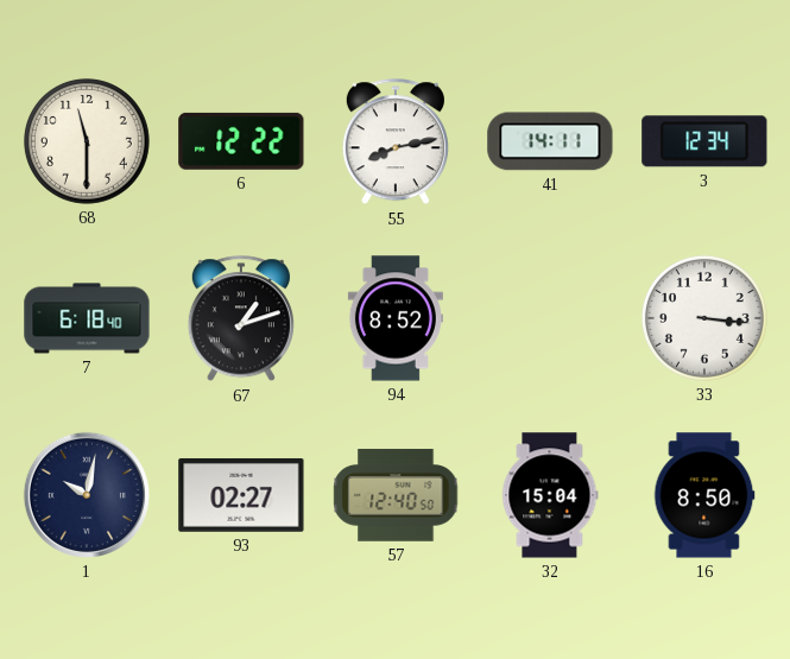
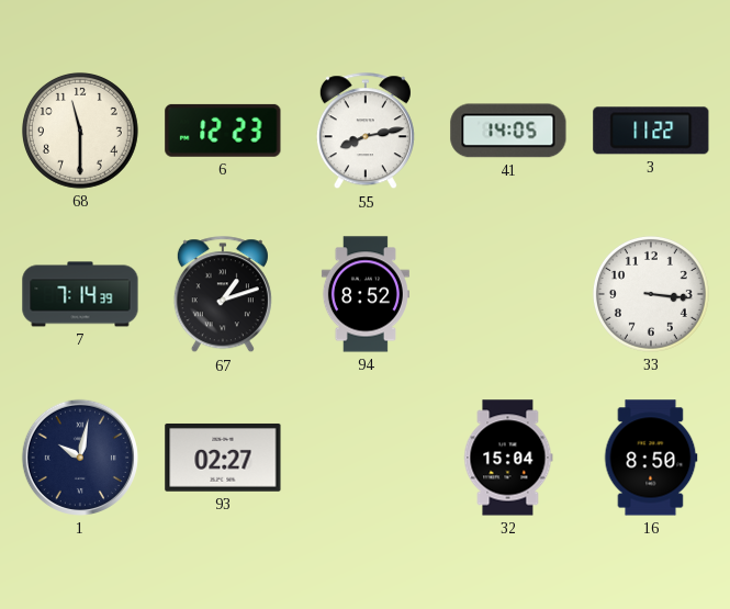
6: 12:22 -> 12:23
41: 14:11 -> 14:05
3: 12:34 -> 11:22
7: 6:18 -> 7:14
57: 12:40 -> none
